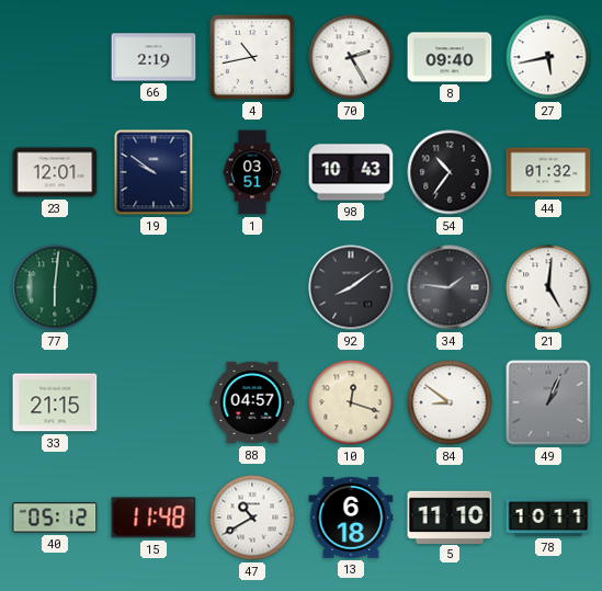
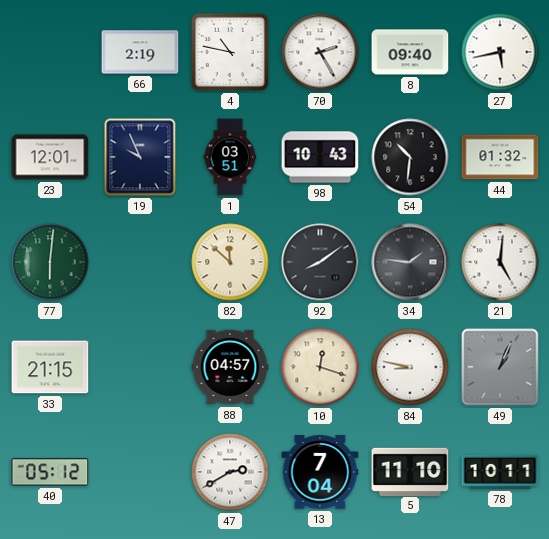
4: 10:43 -> 10:47
19: 9:51 -> 9:56
54: 10:36 -> 10:31
82: none -> 11:52
84: 8:51 -> 8:47
15: 11:48 -> none
47: 10:40 -> 2:40
13: 6:18 -> 7:04
